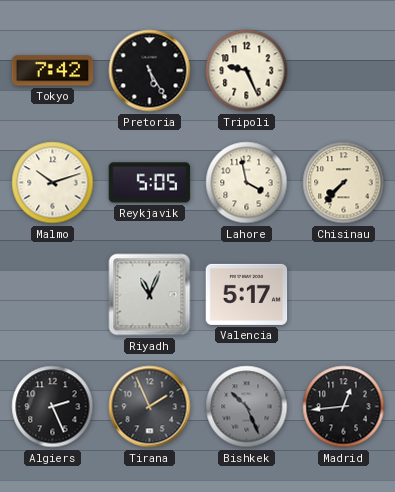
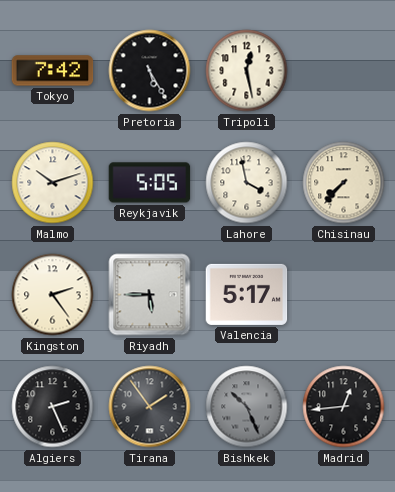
Tripoli: 9:26 -> 12:28
Kingston: none -> 2:24
Riyadh: 11:04 -> 5:45
Tirana: 1:56 -> 1:54
